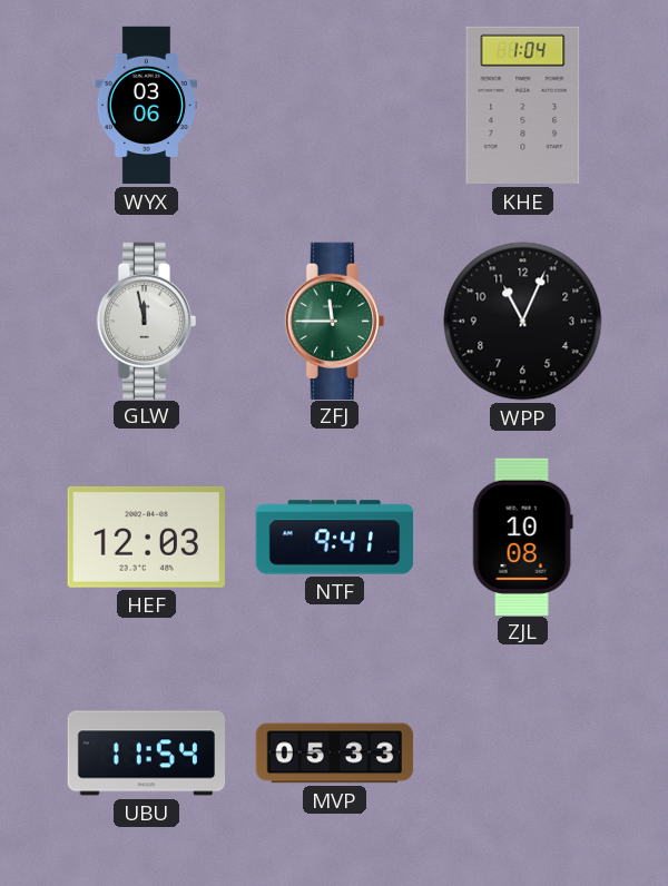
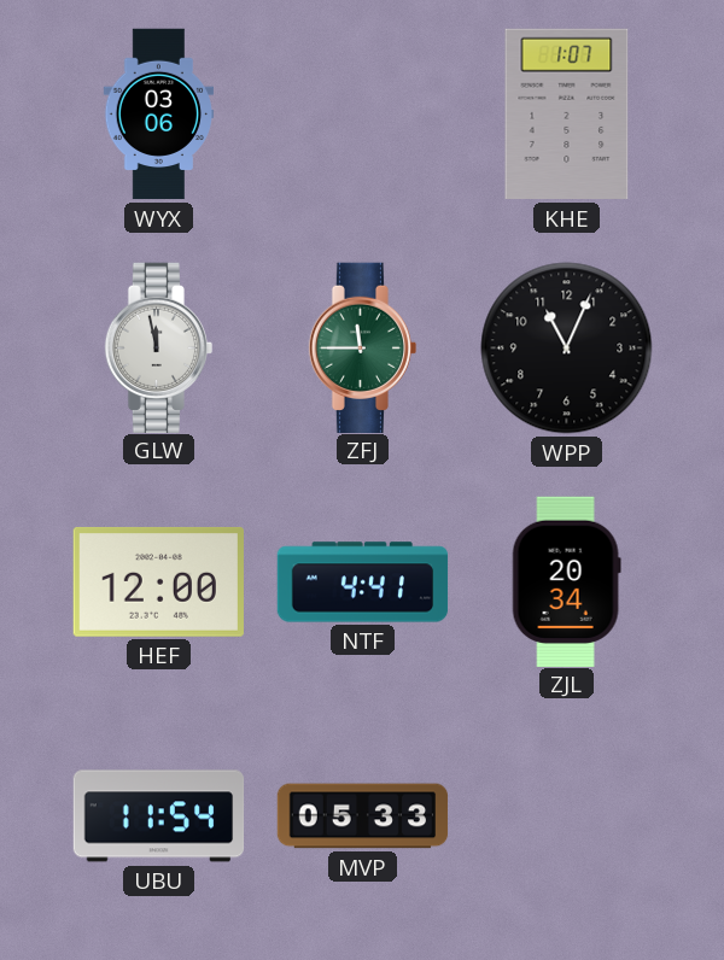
KHE: 1:04 -> 1:07
HEF: 12:03 -> 12:00
NTF: 9:41 -> 4:41
ZJL: 10:08 -> 20:34
